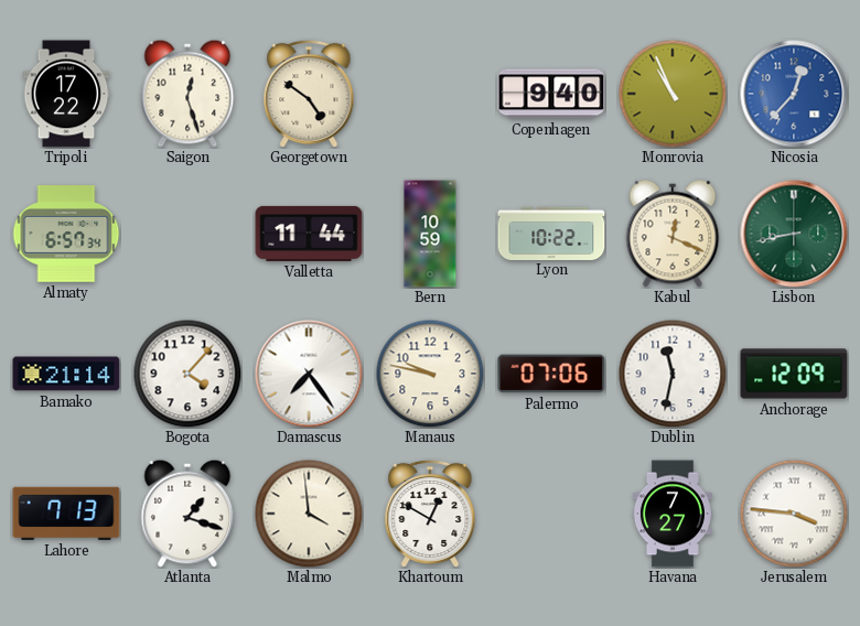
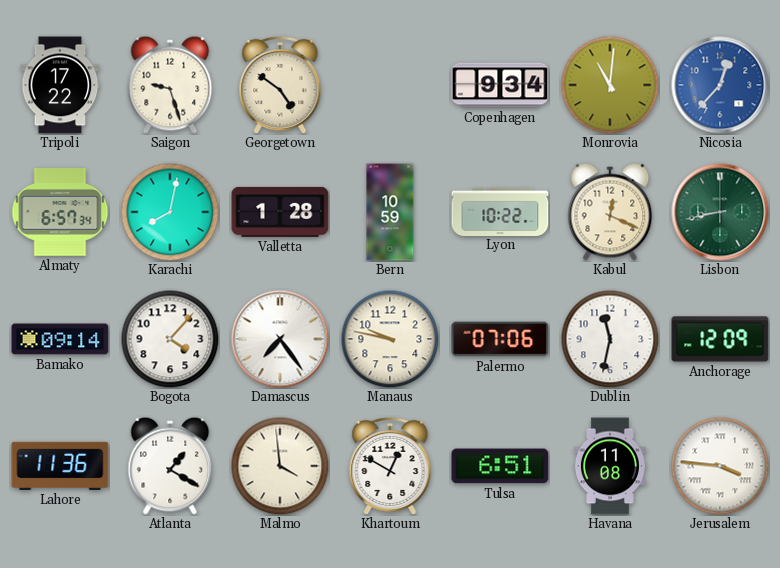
Saigon: 12:27 -> 9:27
Copenhagen: 9:40 -> 9:34
Monrovia: 10:56 -> 11:01
Karachi: none -> 8:02
Valletta: 11:44 -> 1:28
Bamako: 21:14 -> 09:14
Lahore: 7:13 -> 11:36
Atlanta: 1:18 -> 1:20
Tulsa: none -> 6:51
Havana: 7:27 -> 11:08
